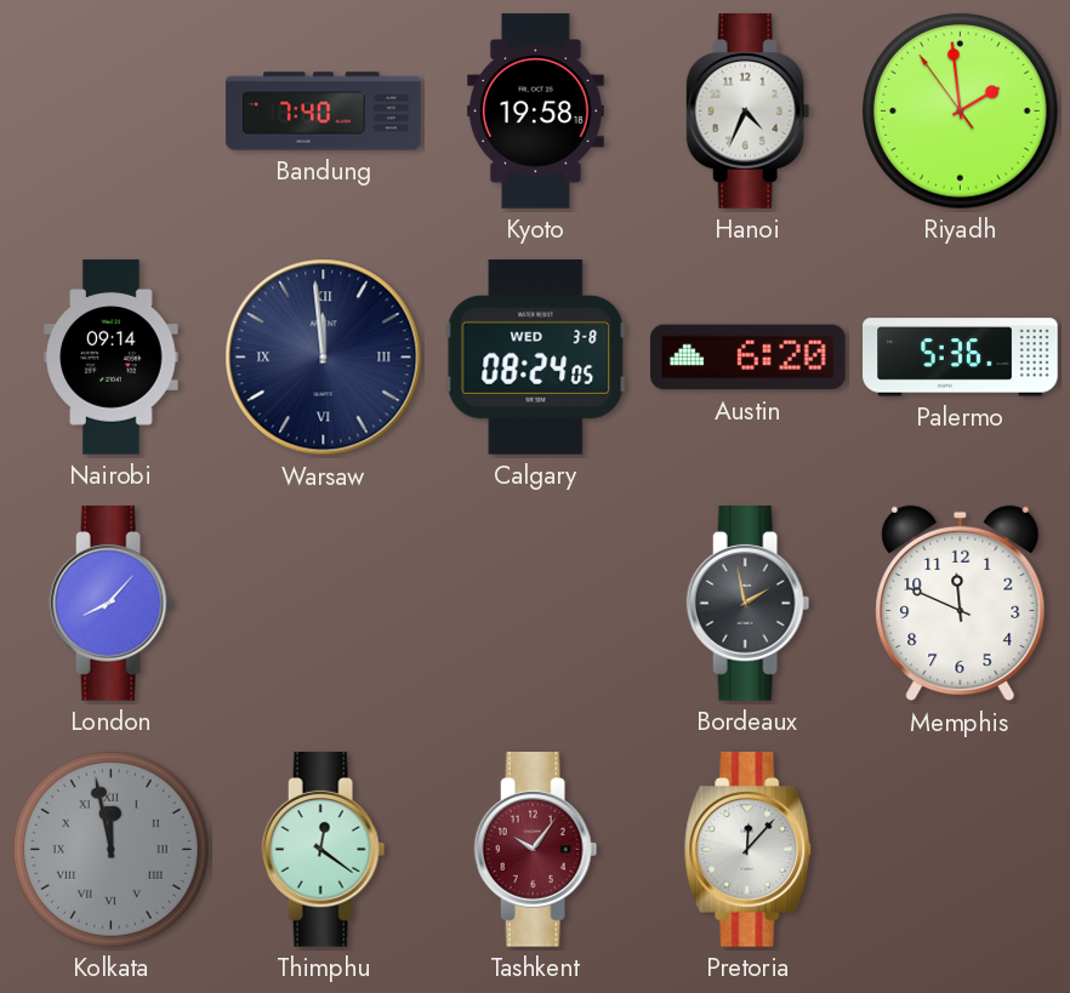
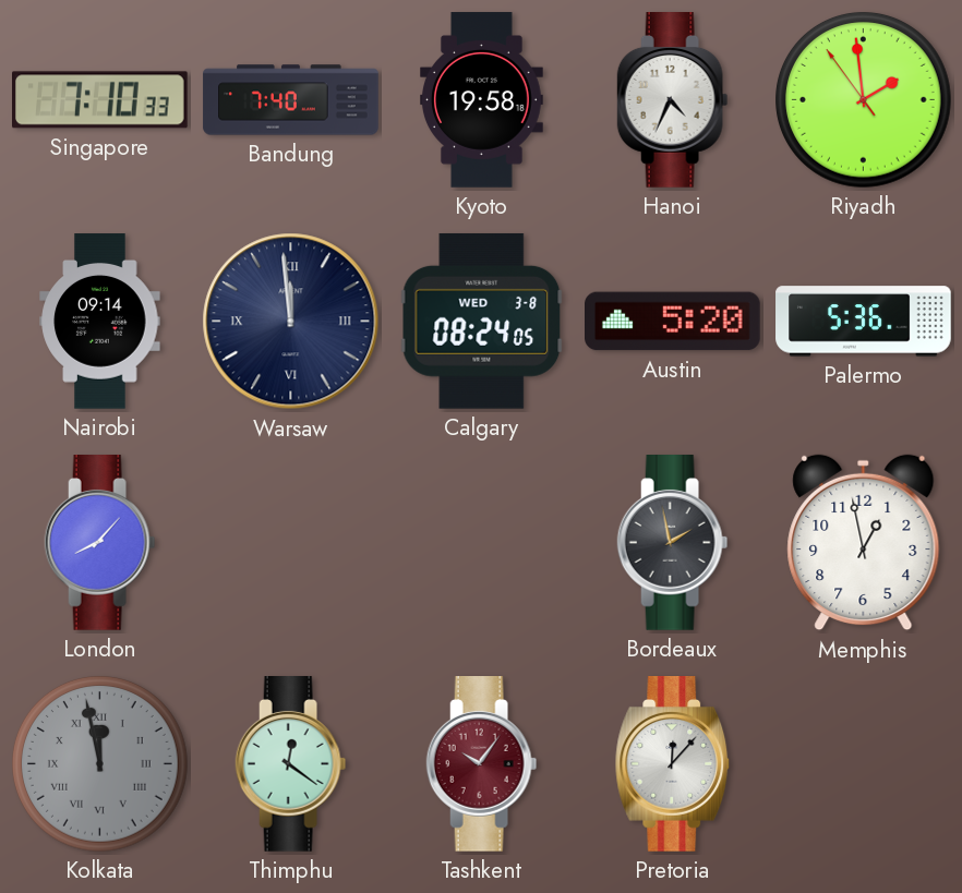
Singapore: none -> 7:10
Austin: 6:20 -> 5:20
Memphis: 11:49 -> 12:58
